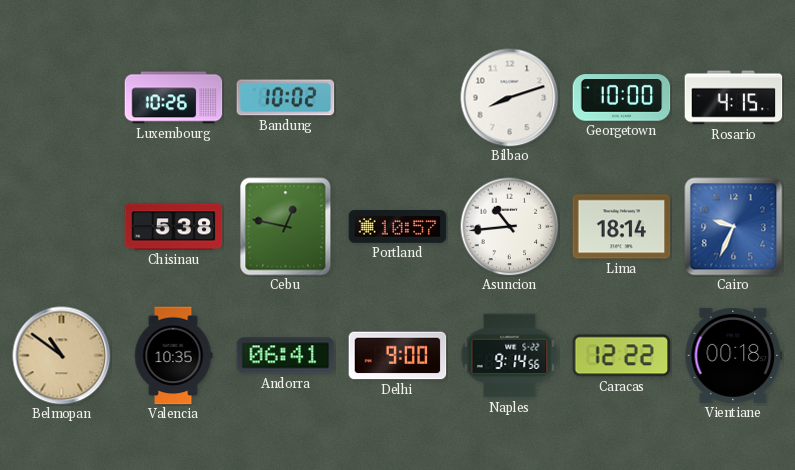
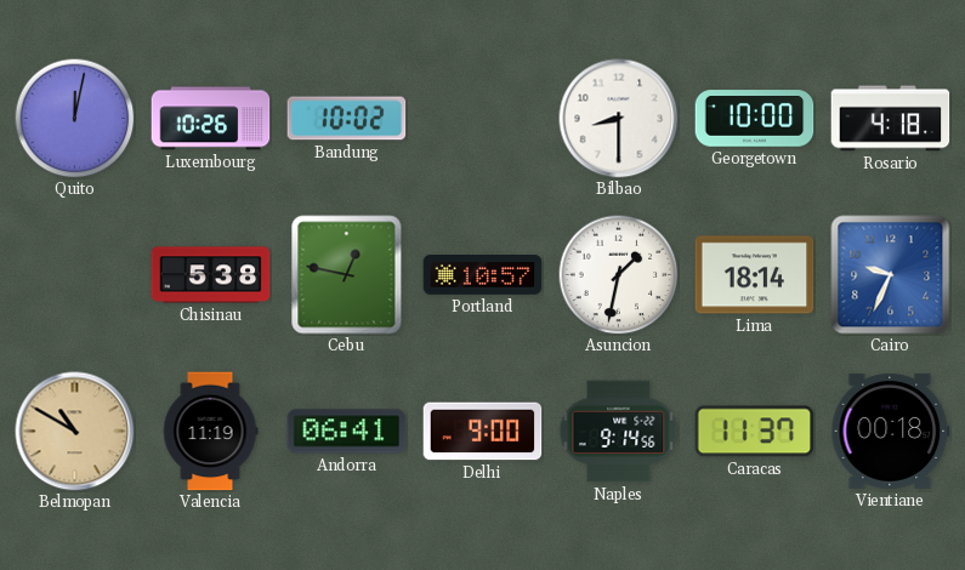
Quito: none -> 12:02
Bilbao: 8:12 -> 8:30
Rosario: 4:15 -> 4:18
Asuncion: 10:44 -> 1:32
Belmopan: 10:51 -> 10:50
Valencia: 10:35 -> 11:19
Caracas: 12:22 -> 11:37
